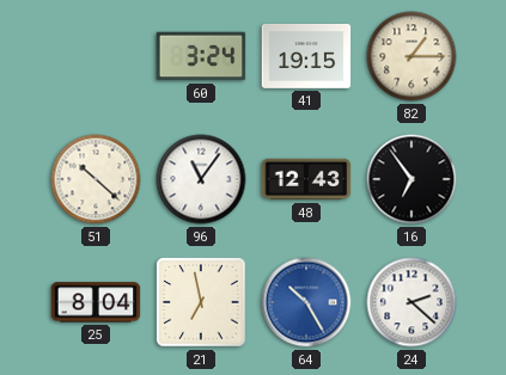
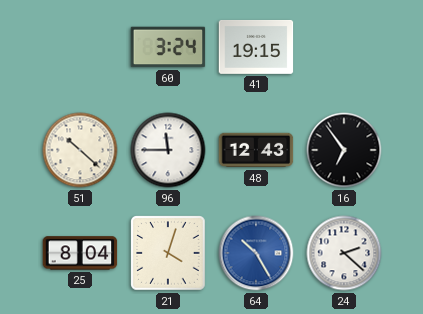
82: 1:15 -> none
96: 11:06 -> 11:45
21: 6:58 -> 4:03
